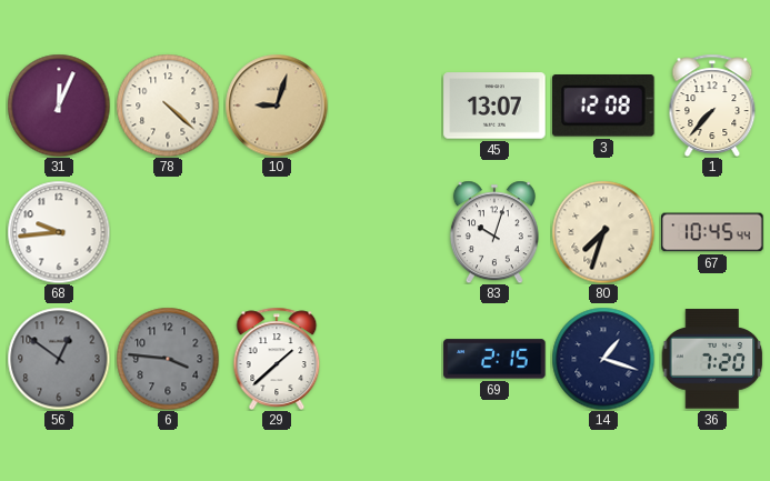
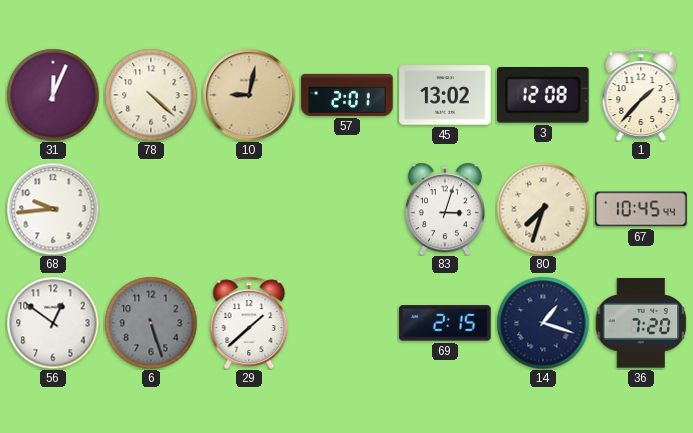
10: 9:03 -> 9:02
57: none -> 2:01
45: 13:07 -> 13:02
1: 7:37 -> 1:37
83: 10:03 -> 3:03
56 dial: grey -> white
6: 3:46 -> 5:27
